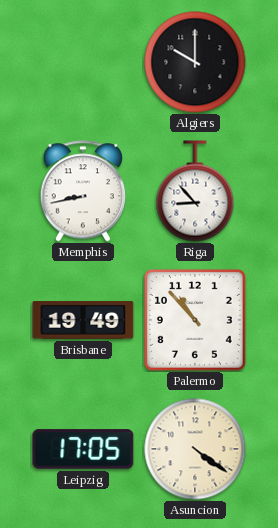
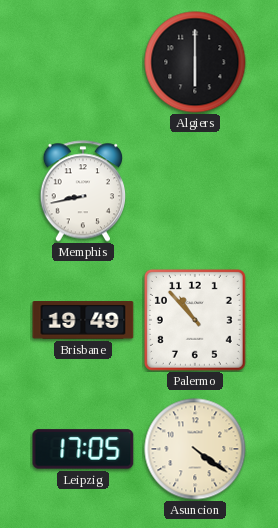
Algiers: 10:00 -> 6:00
Riga: 8:53 -> none
